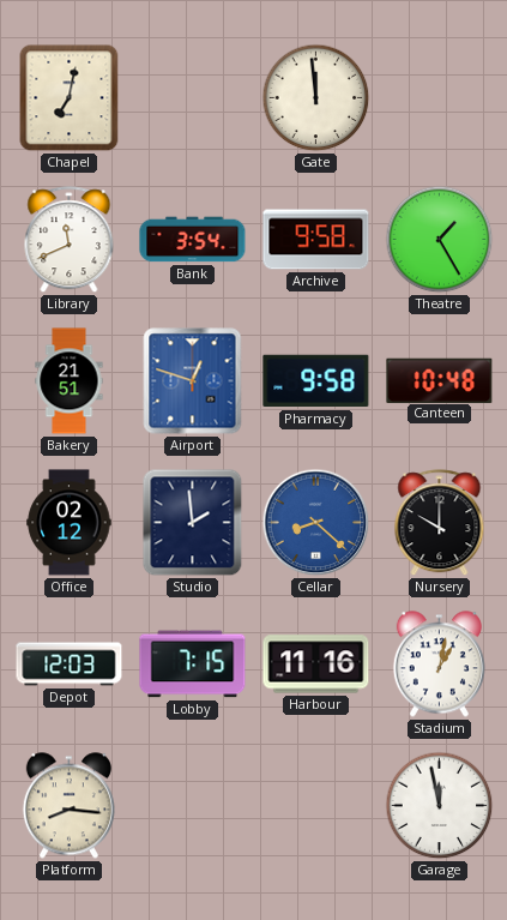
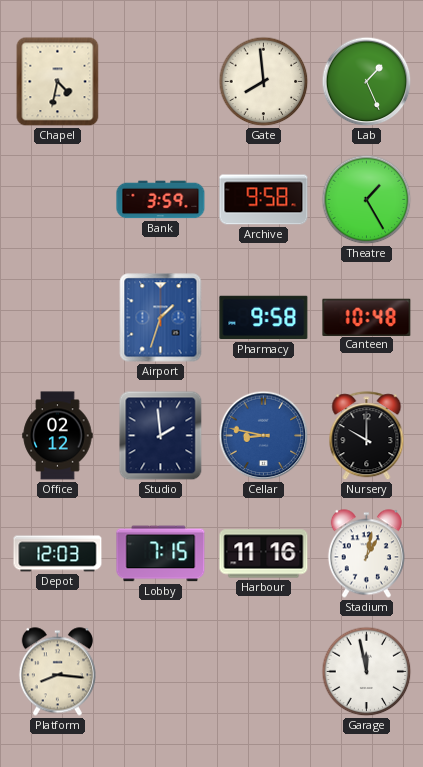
Chapel: 7:02 -> 4:32
Gate: 11:59 -> 7:59
Lab: none -> 1:26
Library: 11:41 -> none
Bank: 3:54 -> 3:59
Bakery: 21:51 -> none
Airport: 12:48 -> 1:33
Cellar: 8:22 -> 8:47
